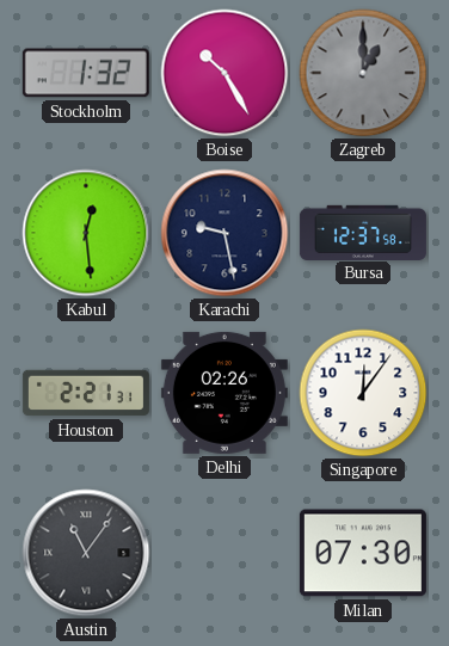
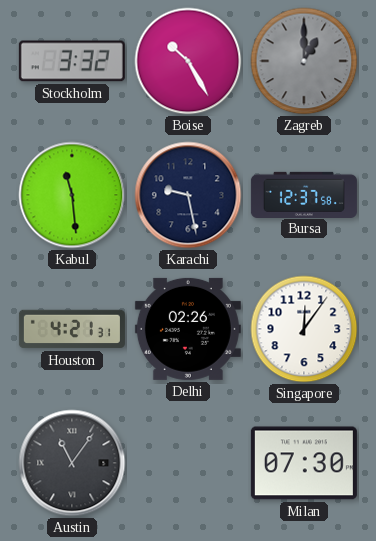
Stockholm: 1:32 -> 3:32
Kabul: 12:29 -> 11:29
Houston: 2:21 -> 4:21
